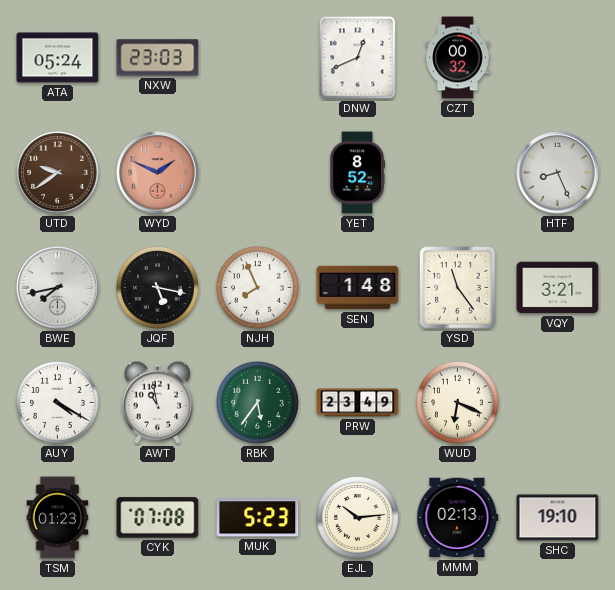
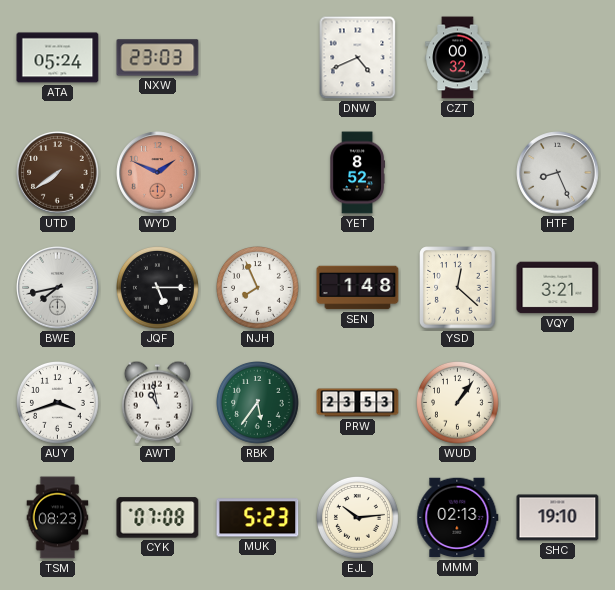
DNW: 12:41 -> 4:41
UTD: 9:39 -> 7:39
JQF: 5:17 -> 5:15
YSD: 11:24 -> 12:22
AUY: 4:20 -> 3:42
PRW: 23:49 -> 23:53
WUD: 6:19 -> 1:06
TSM: 01:23 -> 08:23
